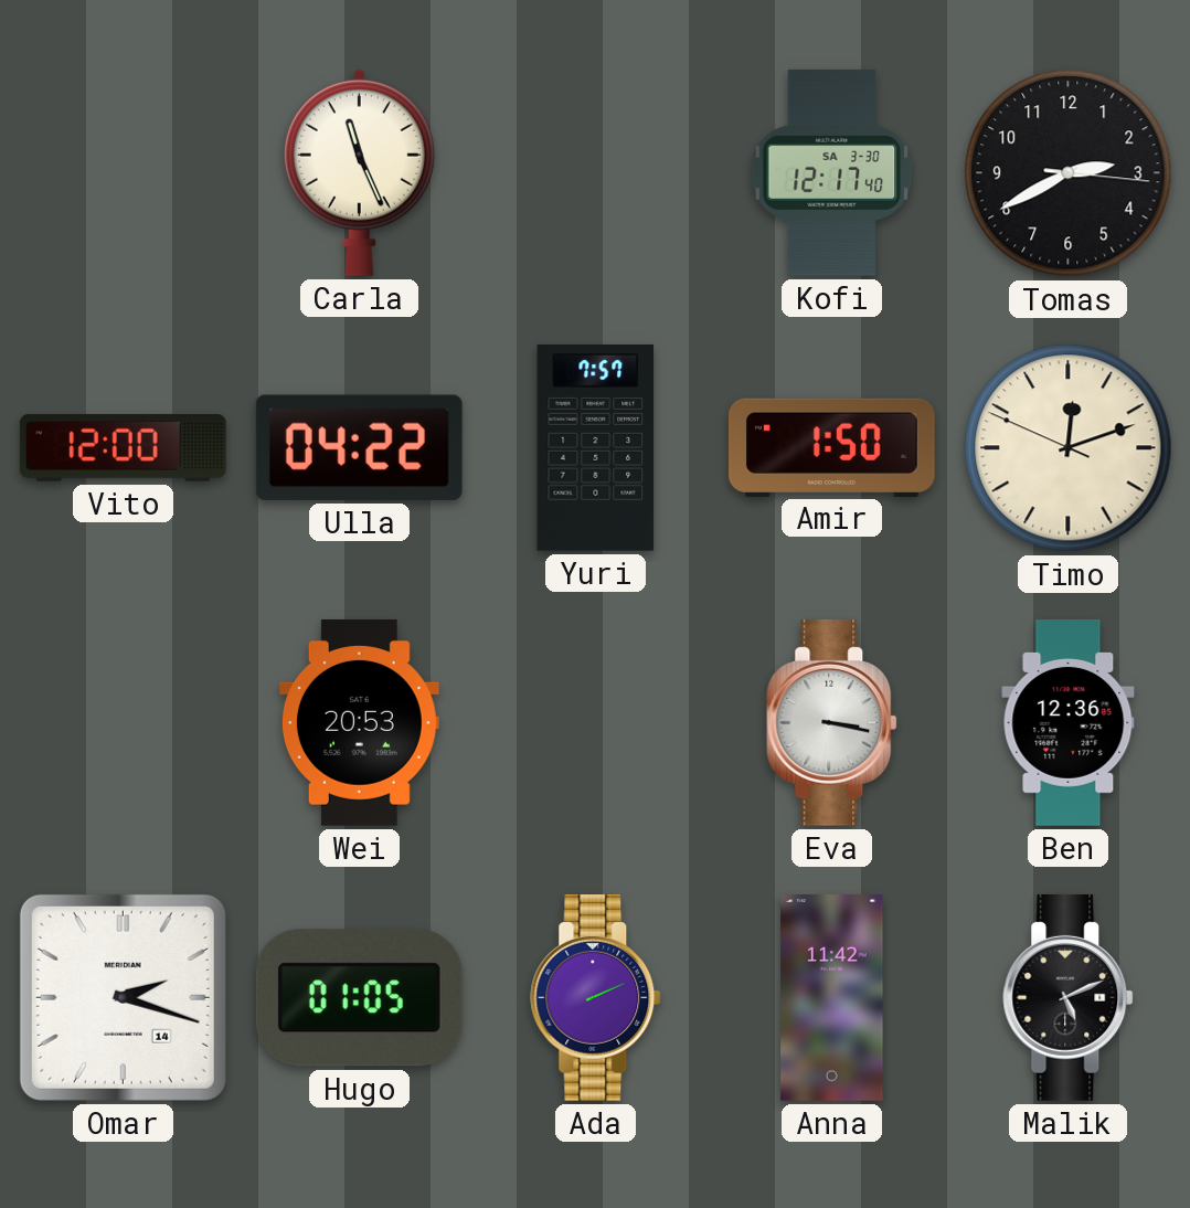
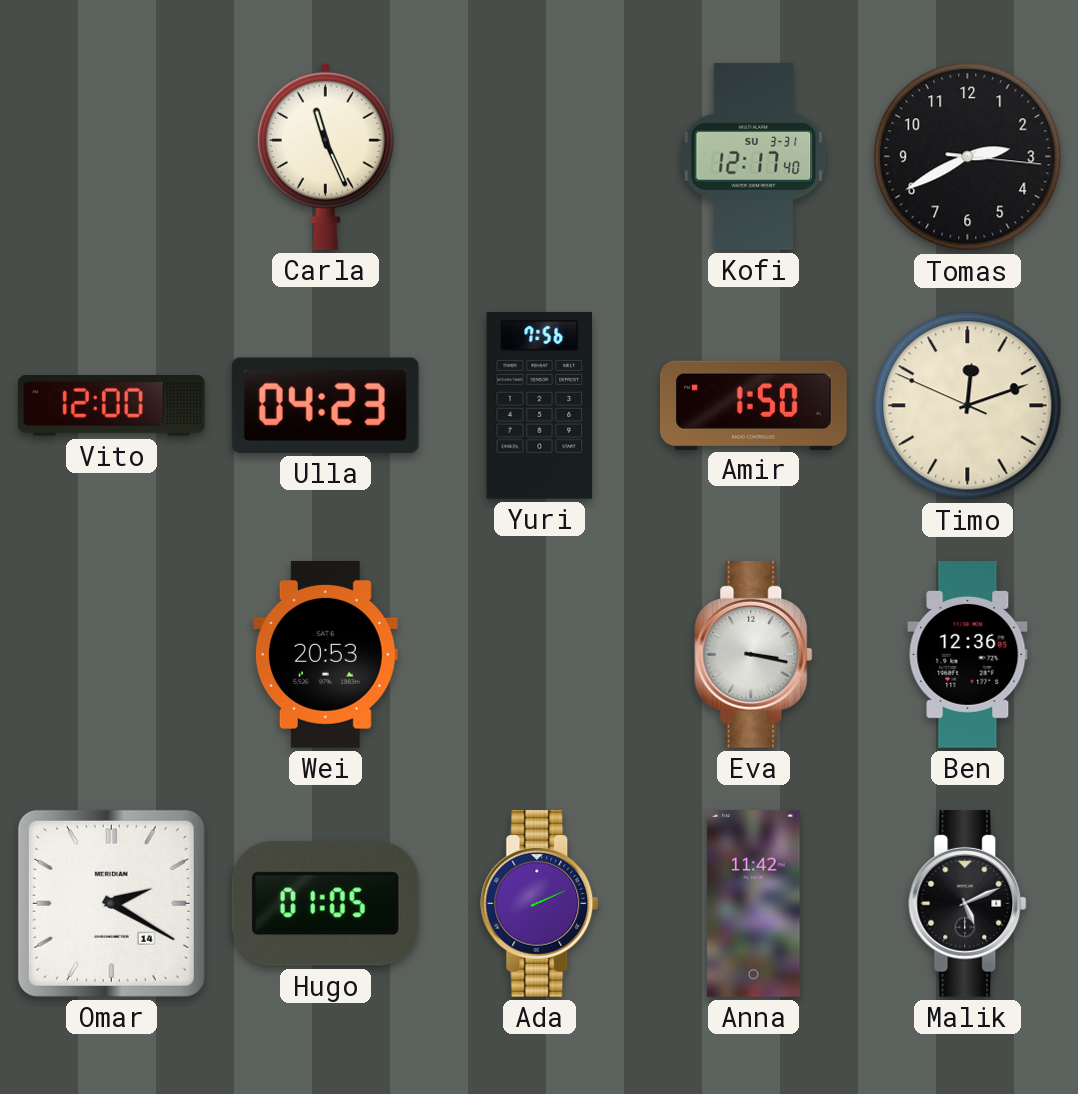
Kofi date: SA 3-30 -> SU 3-31
Ulla: 04:22 -> 04:23
Yuri: 7:57 -> 7:56
Omar: 2:18 -> 2:20
